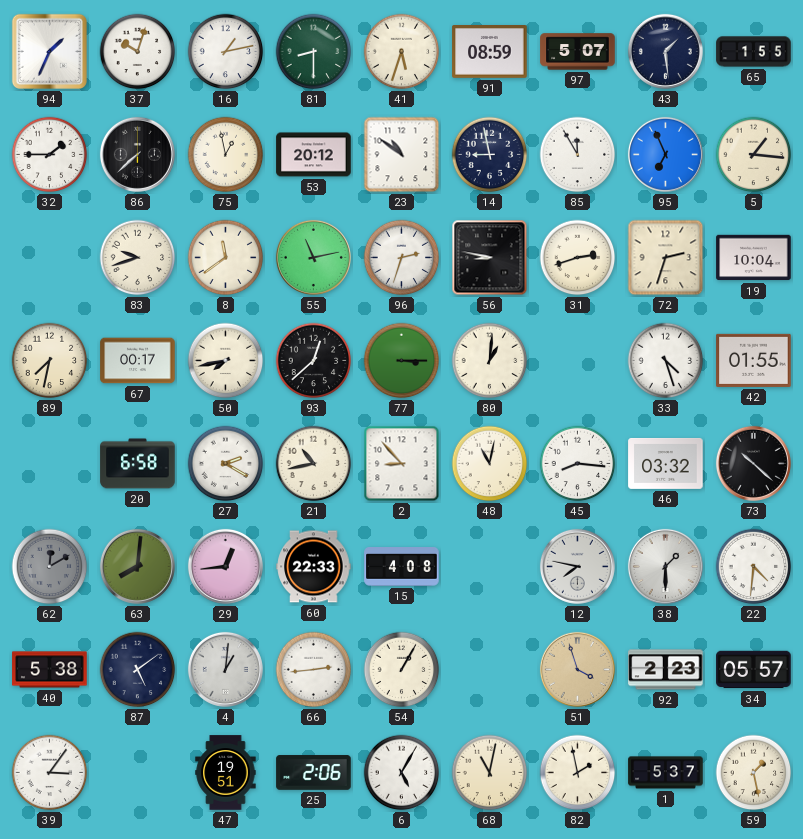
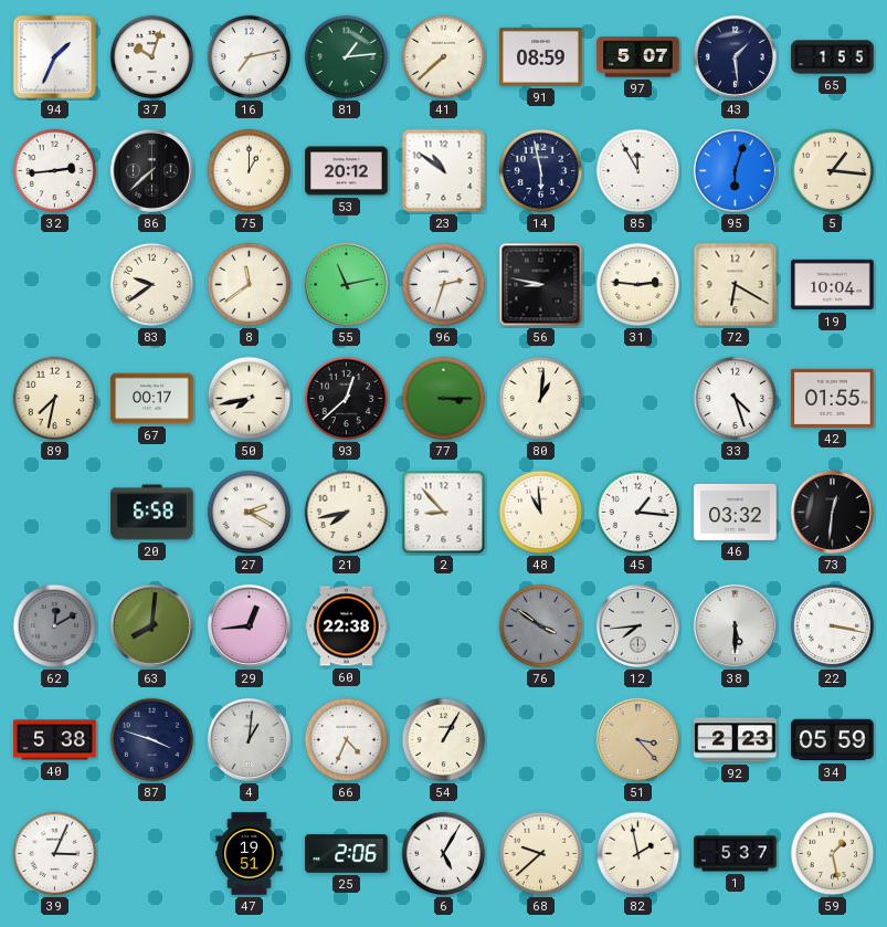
16: 1:13 -> 7:13
81: 8:30 -> 1:14
41: 5:33 -> 7:38
32: 1:45 -> 2:44
75: 12:58 -> 1:00
14: 8:58 -> 5:58
95: 6:56 -> 6:03
83: 9:42 -> 9:39
31: 2:42 -> 2:46
72: 2:33 -> 6:20
21: 10:43 -> 7:43
48: 11:02 -> 10:59
45: 8:16 -> 1:16
73: 10:22 -> 12:31
60: 22:33 -> 22:38
15: 4:08 -> none
76: none -> 3:51
12: 7:47 -> 7:44
38: 1:30 -> 5:30
22: 4:31 -> 3:17
87: 5:09 -> 3:48
66: 2:44 -> 4:34
51: 3:57 -> 3:23
34: 05:57 -> 05:59
39: 3:06 -> 3:04
68: 11:02 -> 9:38
